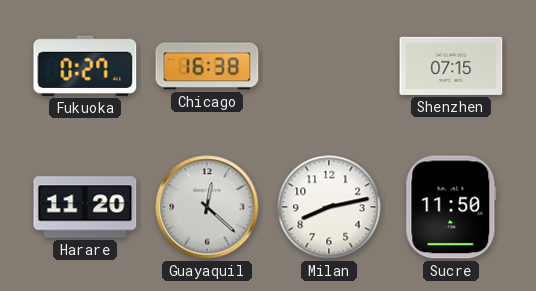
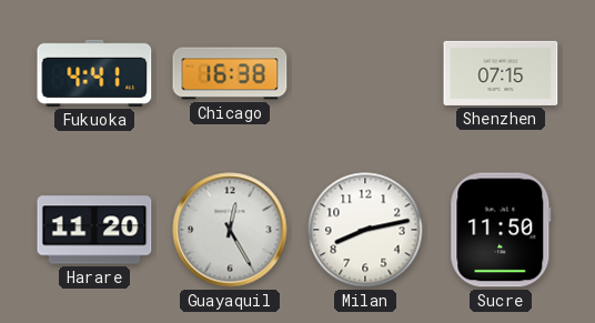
Fukuoka: 0:27 -> 4:41
Guayaquil: 12:22 -> 12:25
